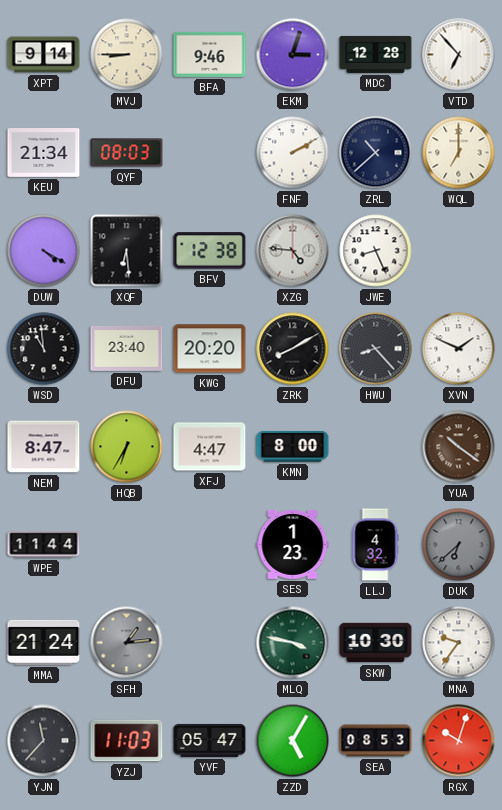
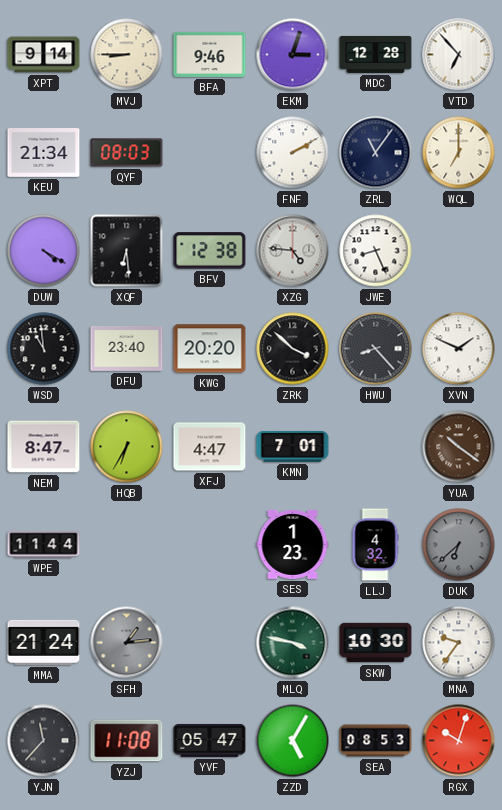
ZRL: 10:38 -> 11:06
ZRK: 8:10 -> 3:52
KMN: 8:00 -> 7:01
YZJ: 11:03 -> 11:08
